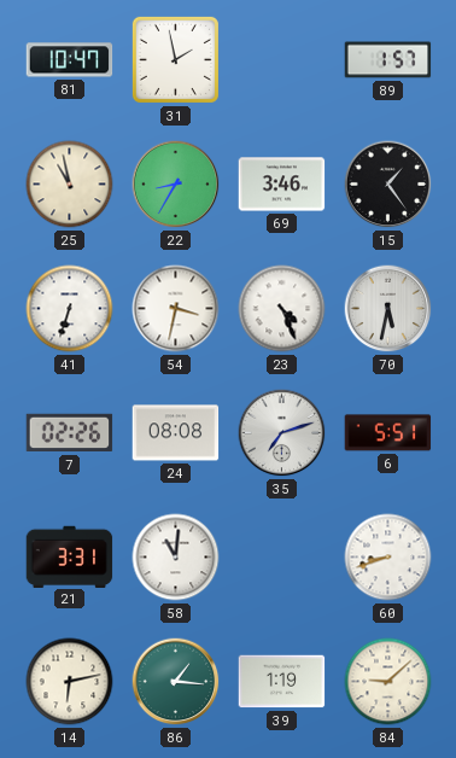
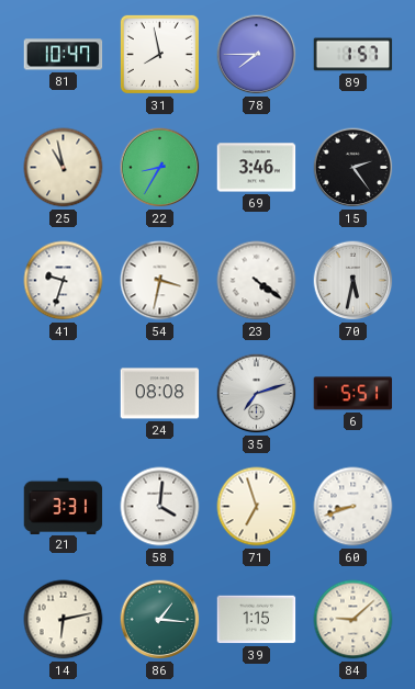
31: 1:58 -> 7:58
78: none -> 7:45
15: 1:24 -> 2:24
41: 6:33 -> 9:33
23: 4:26 -> 4:21
7: 02:26 -> none
58: 11:01 -> 4:01
71: none -> 6:57
39: 1:19 -> 1:15
